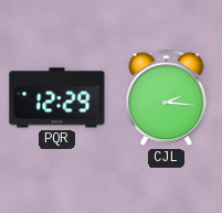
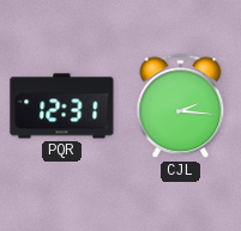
PQR: 12:29 -> 12:31
